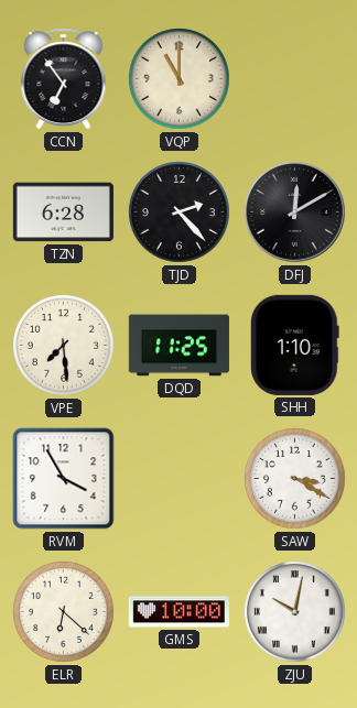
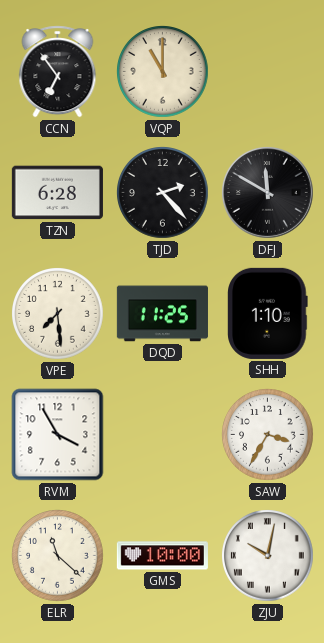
DFJ: 12:10 -> 11:50
SAW: 3:20 -> 3:35
ELR: 6:22 -> 11:22
